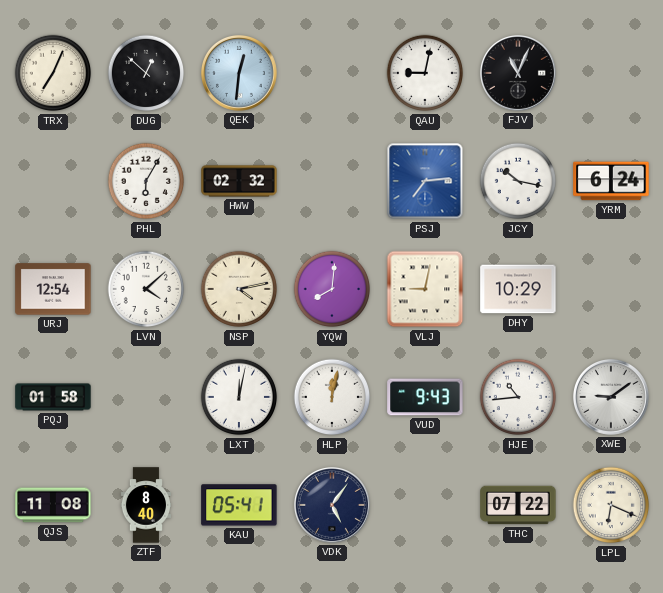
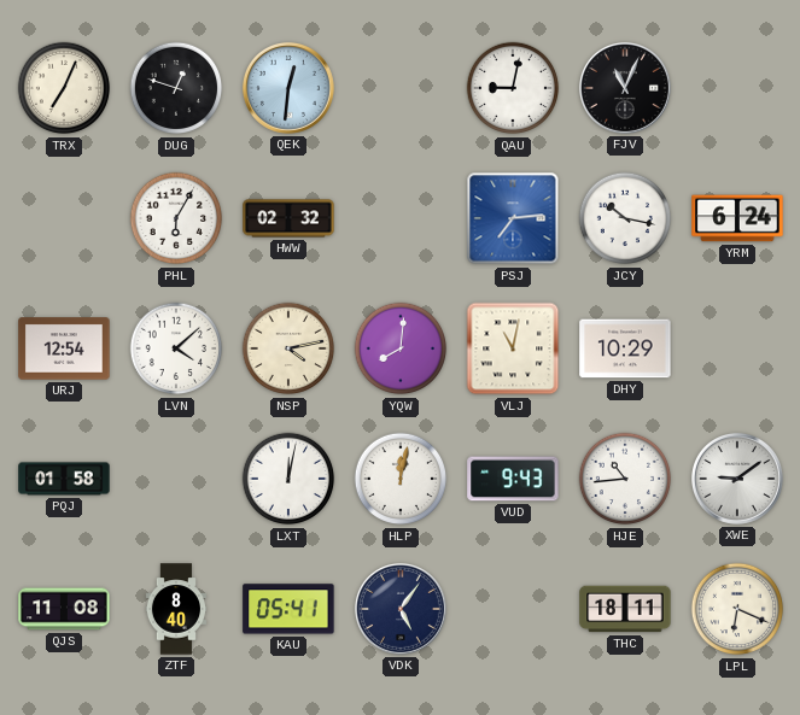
DUG: 12:52 -> 12:48
VLJ: 9:02 -> 11:02
THC: 07:22 -> 18:11
